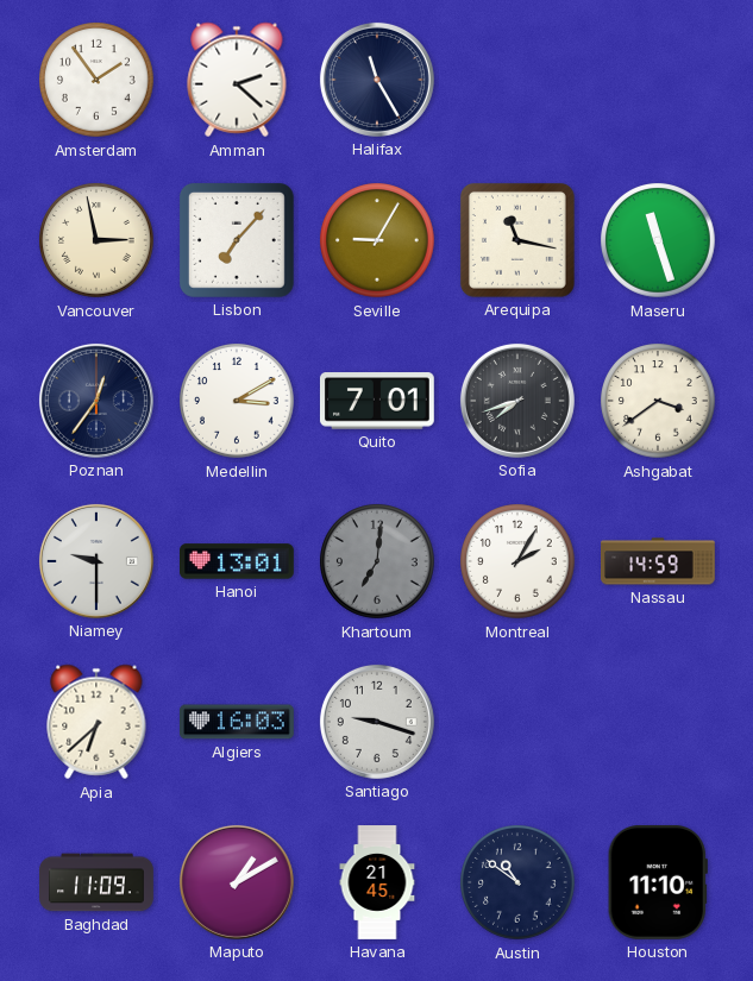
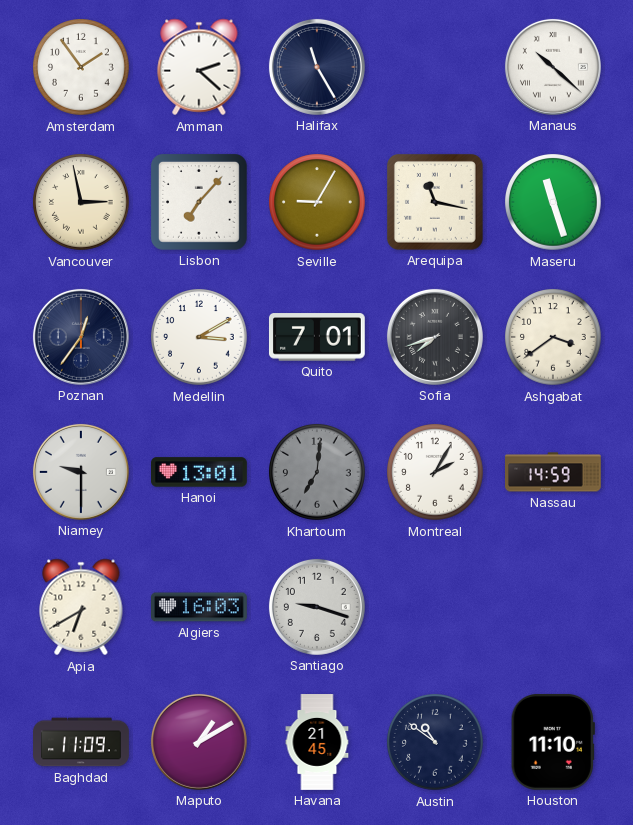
Manaus: none -> 10:22
Apia: 6:38 -> 6:40
